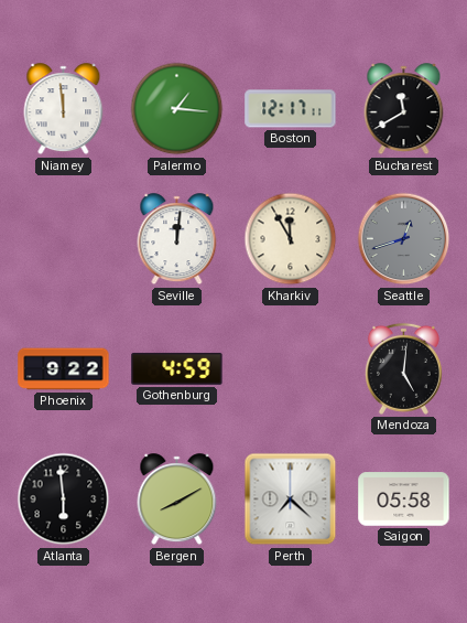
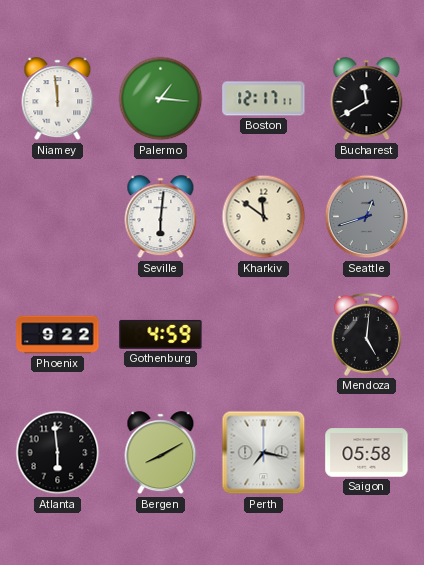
Seville: 12:01 -> 6:01
Kharkiv: 11:55 -> 11:51
Perth: 7:22 -> 7:17
